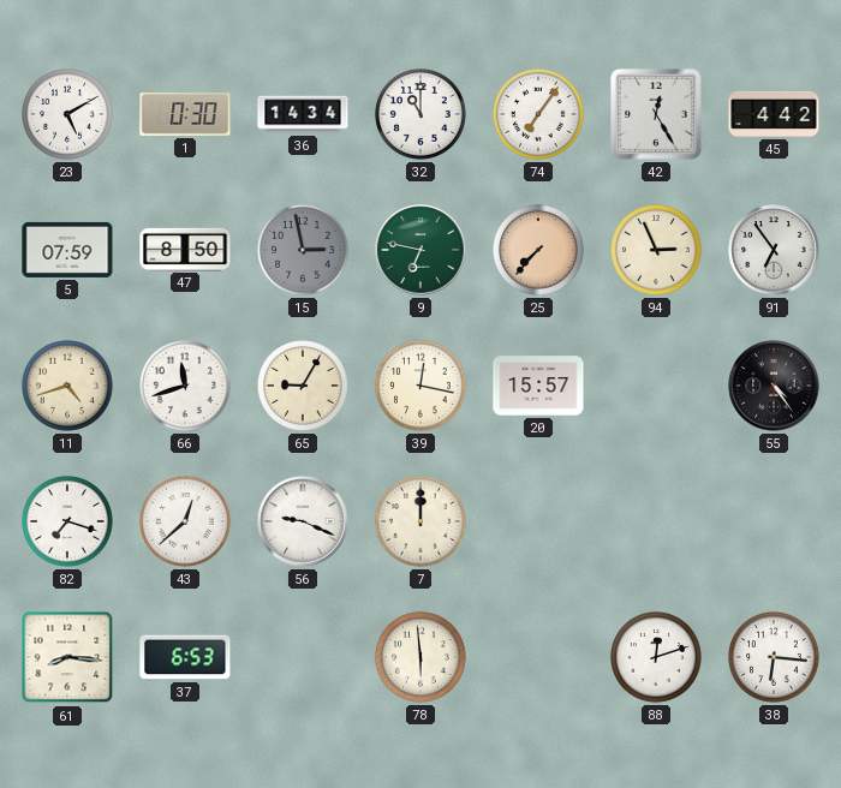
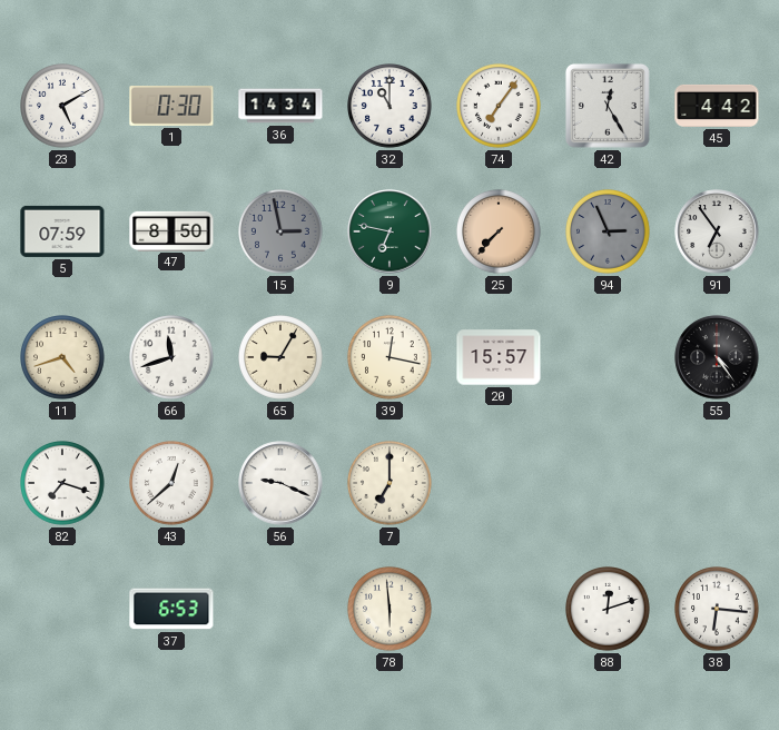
94 dial: cream -> grey
7: 12:00 -> 7:00
61: 8:16 -> none
